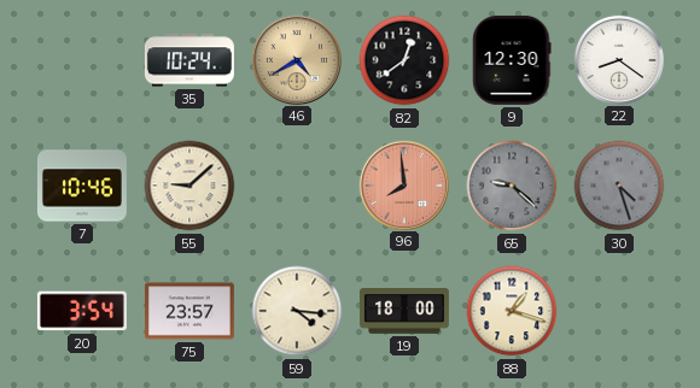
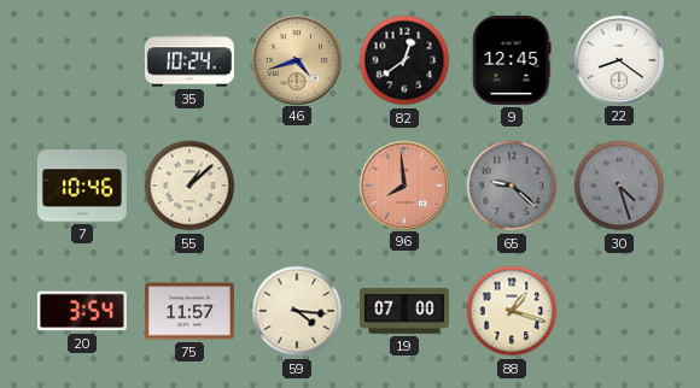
46: 4:40 -> 4:42
9: 12:30 -> 12:45
55: 9:08 -> 1:08
75: 23:57 -> 11:57
19: 18:00 -> 07:00
